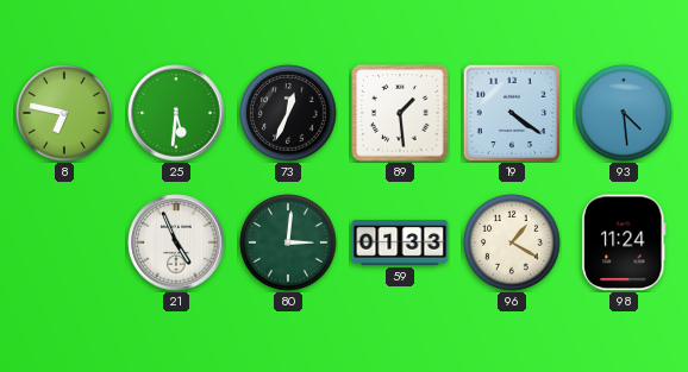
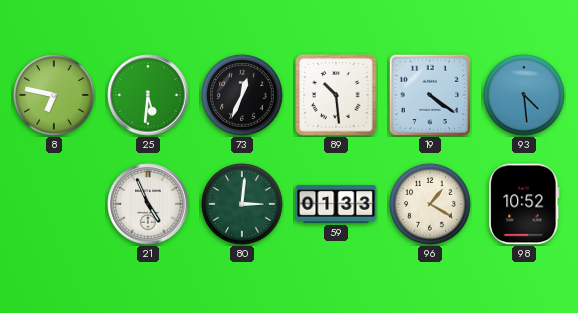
89: 1:29 -> 10:29
98: 11:24 -> 10:52
